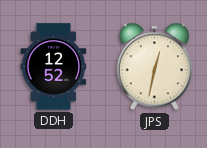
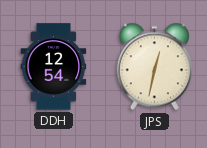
DDH: 12:52 -> 12:54
